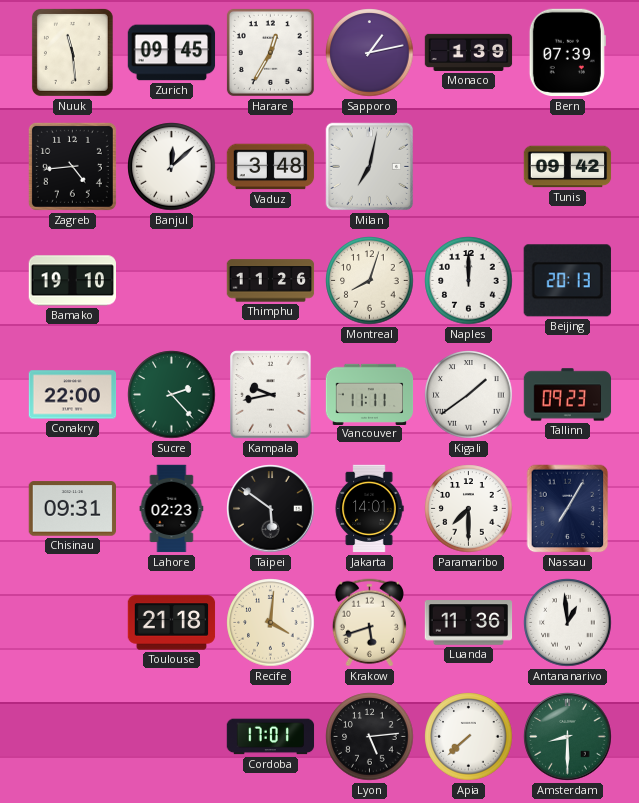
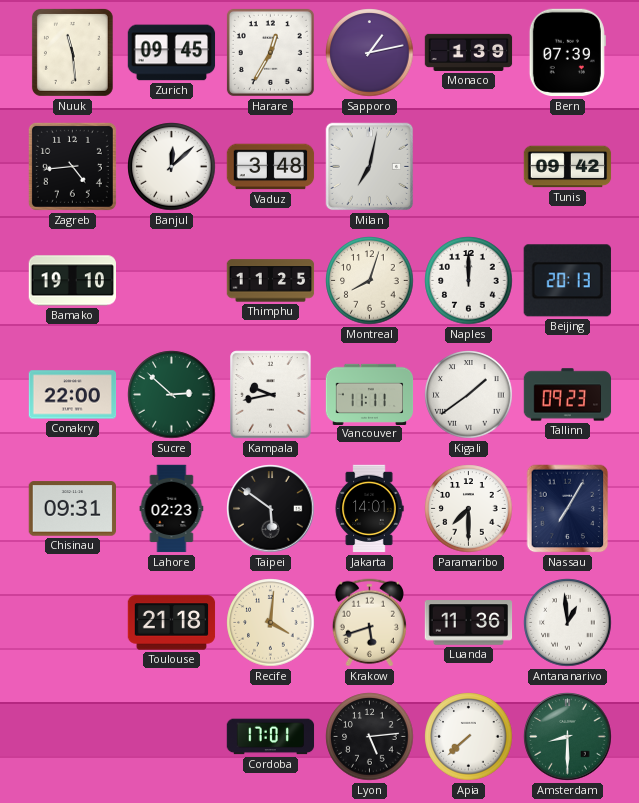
Thimphu: 11:26 -> 11:25
Sucre: 2:23 -> 2:52
